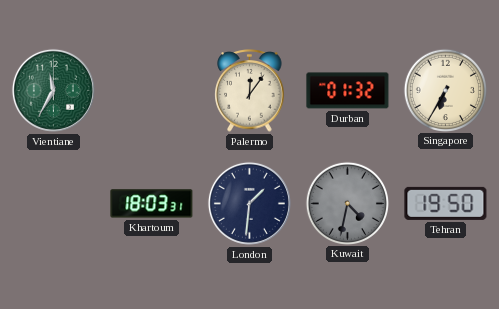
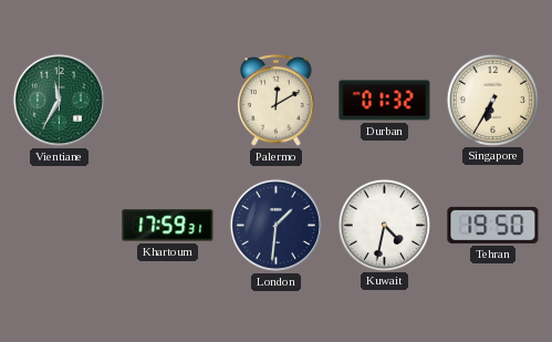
Palermo: 12:06 -> 12:10
Khartoum: 18:03 -> 17:59
Kuwait dial: grey -> white
